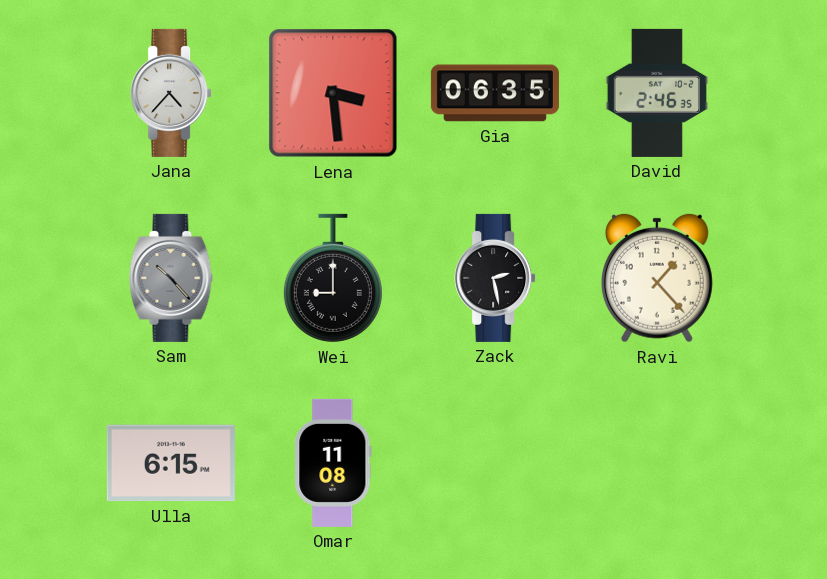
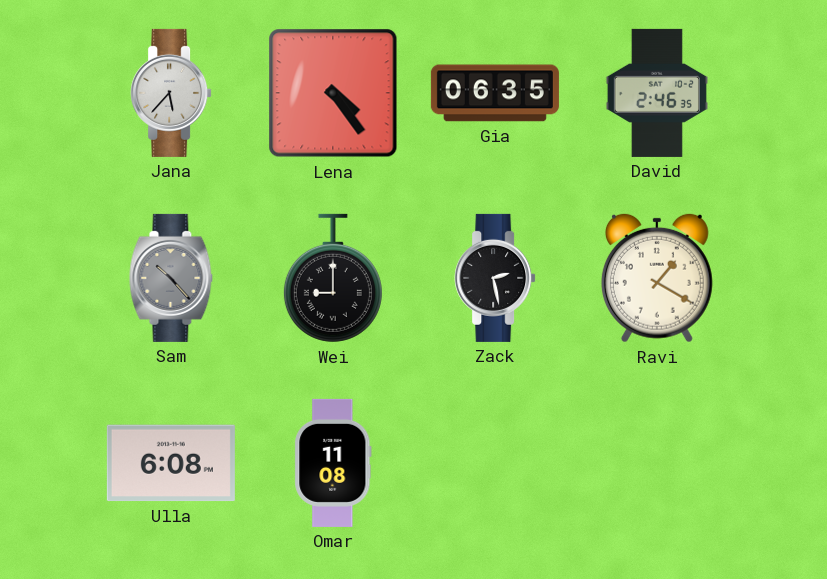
Jana: 4:37 -> 5:37
Lena: 3:29 -> 4:24
Ravi: 1:23 -> 1:20
Ulla: 6:15 -> 6:08
